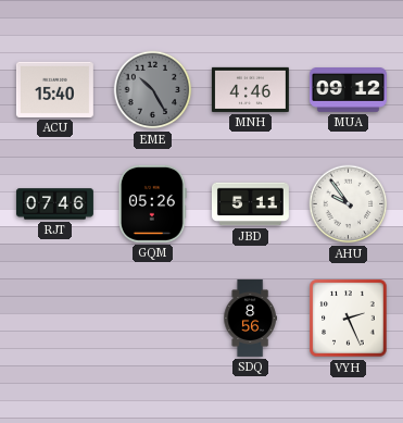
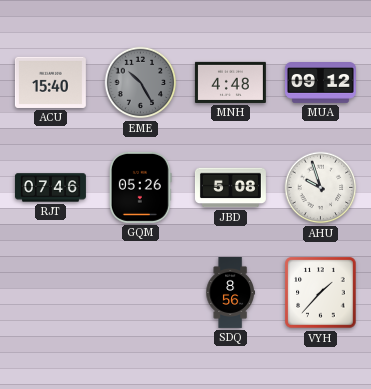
MNH: 4:46 -> 4:48
JBD: 5:11 -> 5:08
AHU: 9:54 -> 9:57
VYH: 2:26 -> 1:37
